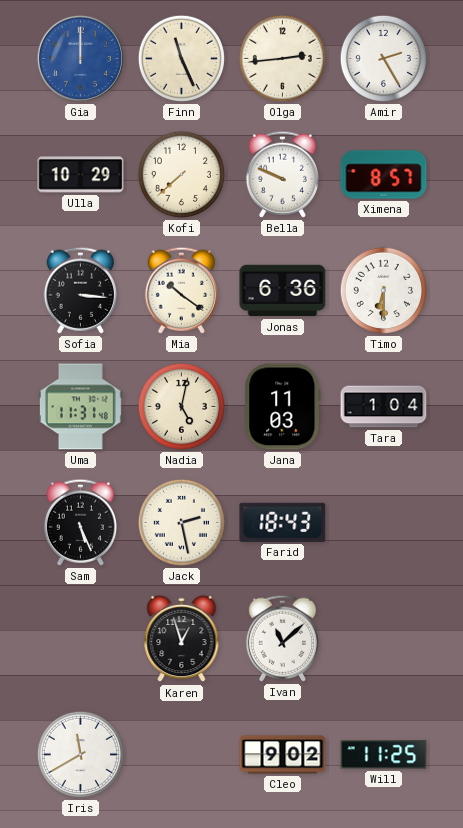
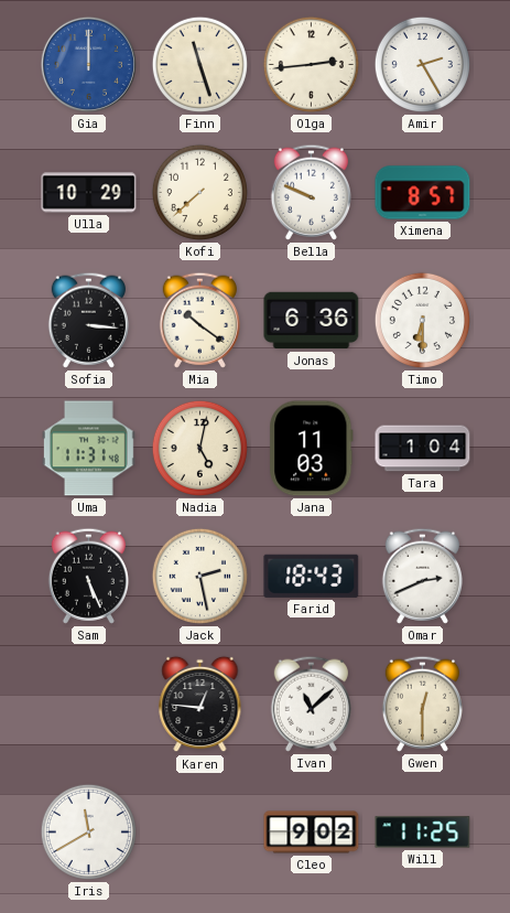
Finn: 11:26 -> 11:27
Omar: none -> 2:41
Karen: 12:57 -> 12:46
Gwen: none -> 12:30
